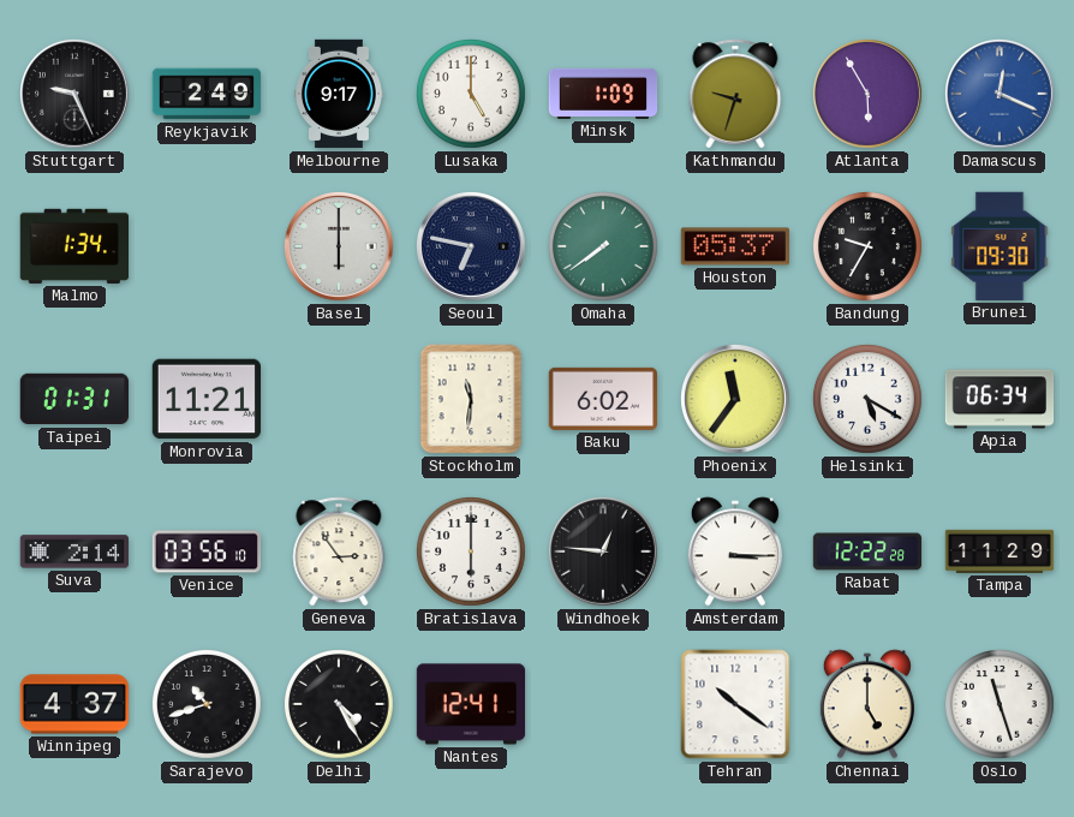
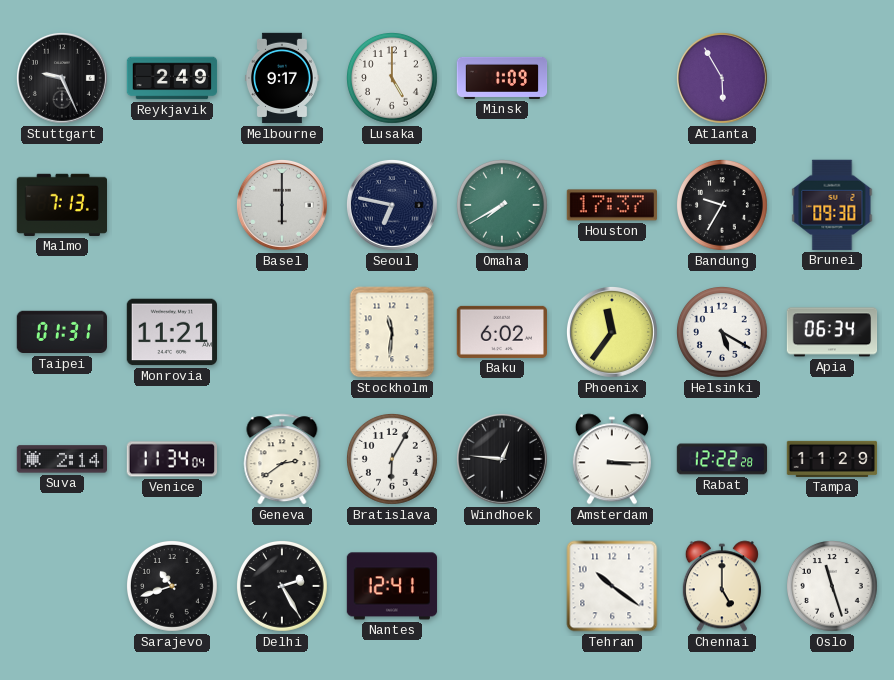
Kathmandu: 9:33 -> none
Damascus: 12:19 -> none
Malmo: 1:34 -> 7:13
Omaha: 7:39 -> 7:40
Houston: 05:37 -> 17:37
Venice: 03:56 -> 11:34
Geneva: 2:54 -> 2:39
Bratislava: 6:00 -> 6:05
Winnipeg: 4:37 -> none
Delhi: 4:25 -> 2:25
